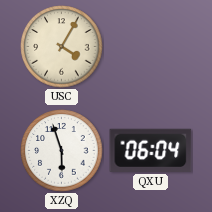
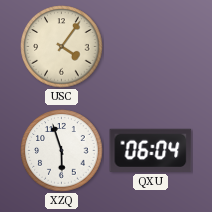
USC: 4:05 -> 4:06
